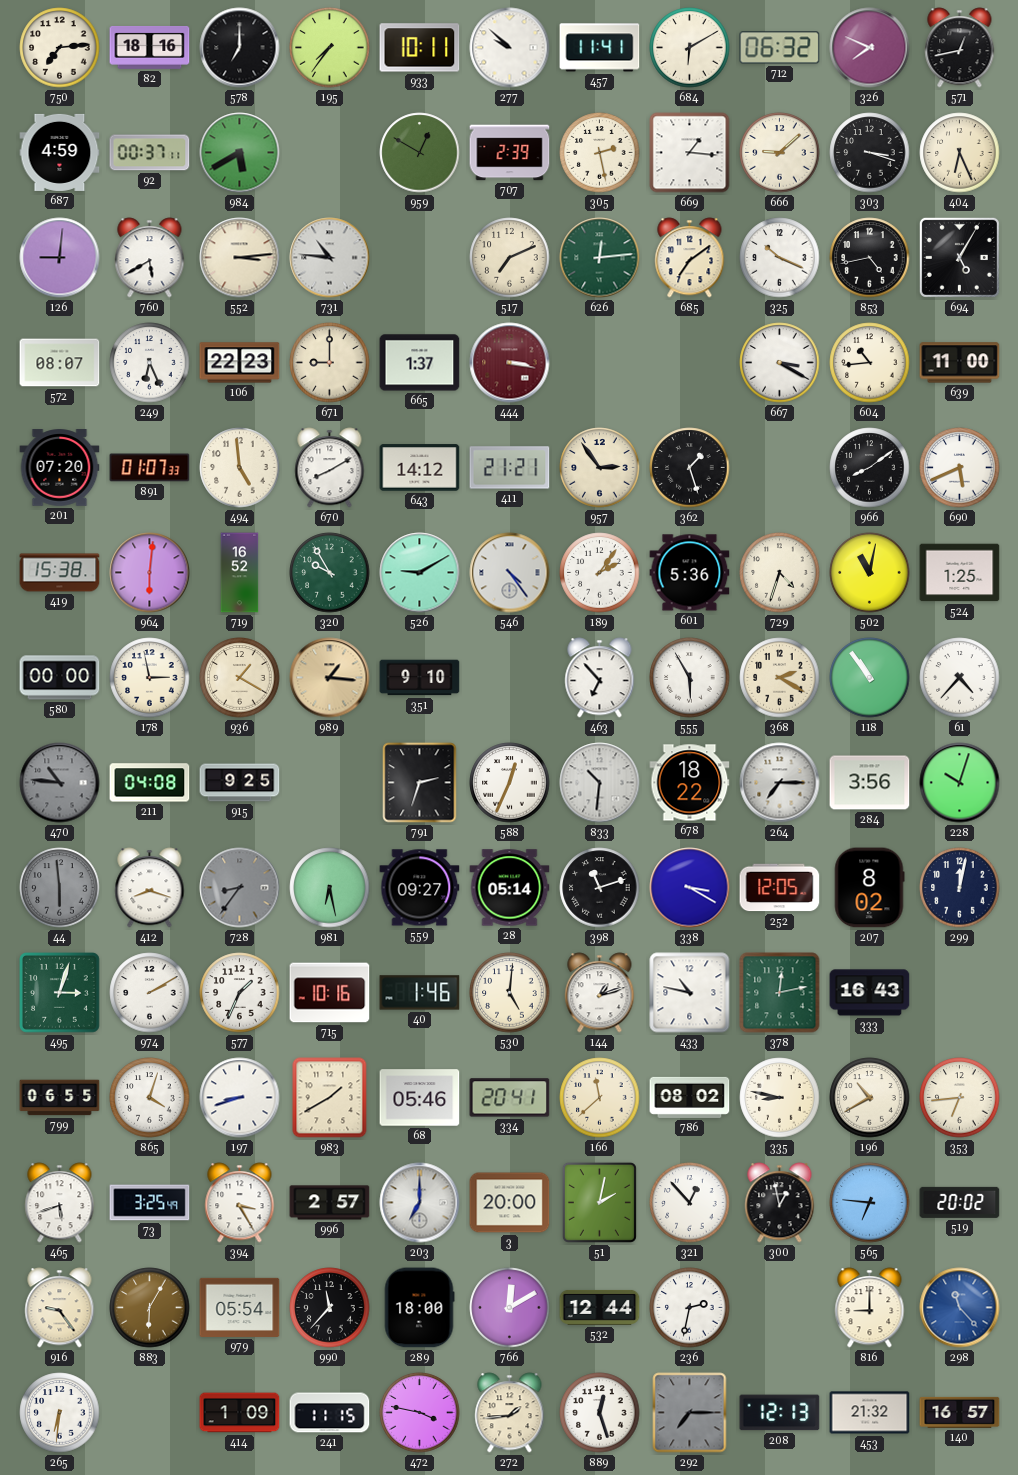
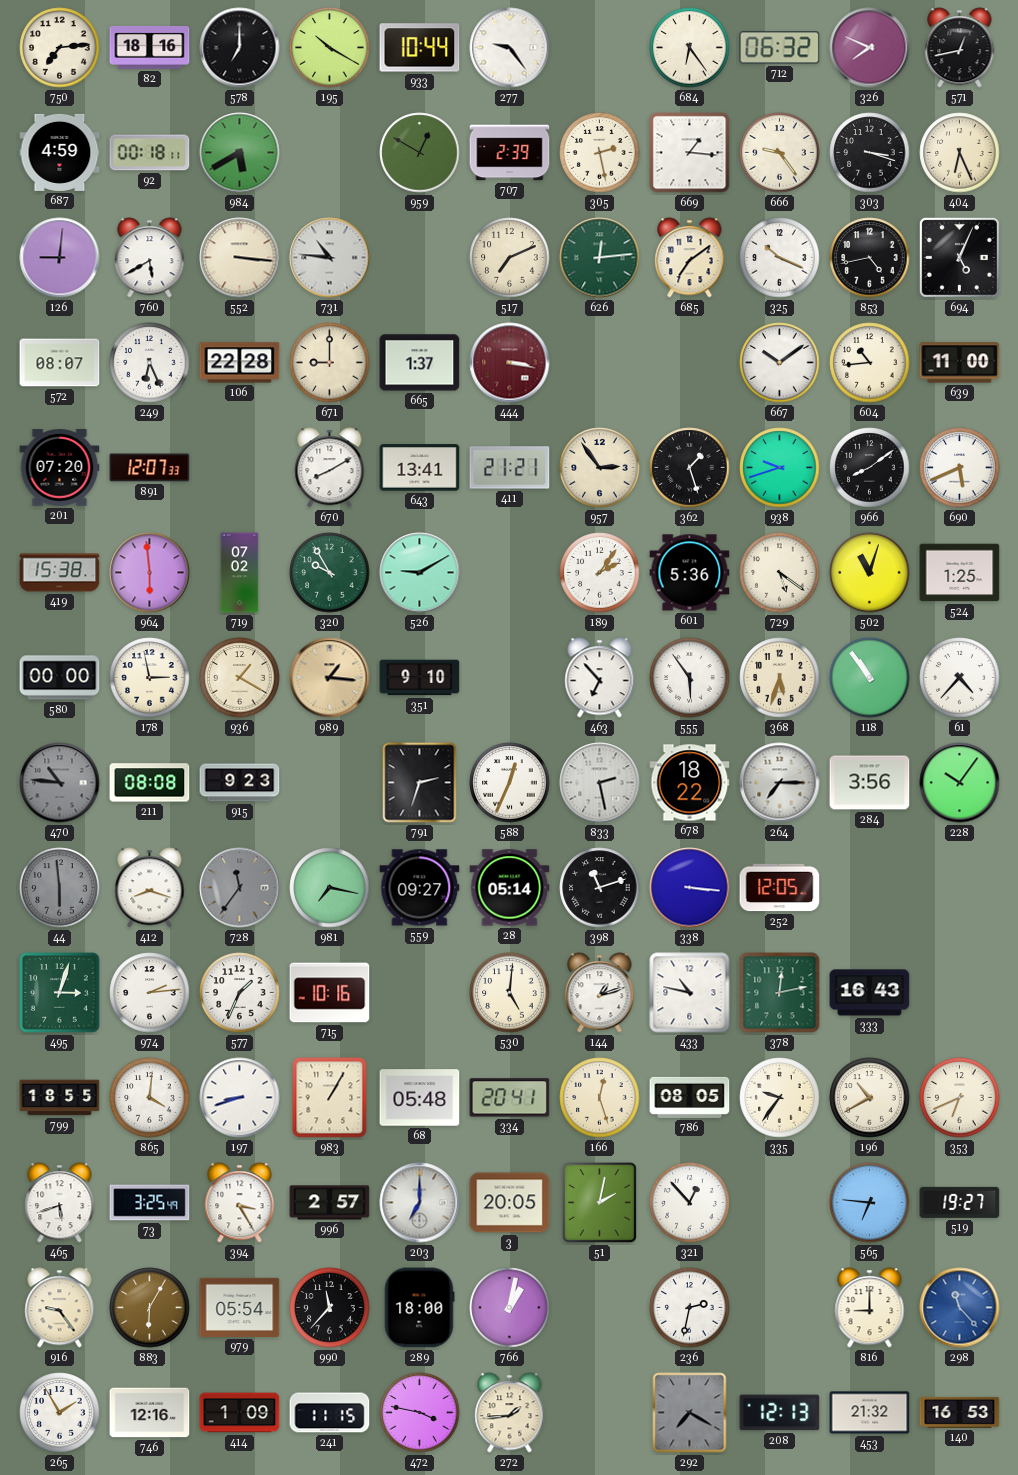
195: 7:36 -> 10:20
933: 10:11 -> 10:44
277: 9:52 -> 9:24
457: 11:41 -> none
684: 6:10 -> 6:24
92: 00:37 -> 00:18
666: 9:08 -> 9:24
552: 3:14 -> 3:16
694: 5:05 -> 5:04
106: 22:23 -> 22:28
667: 3:20 -> 10:09
891: 01:07 -> 12:07
494: 4:59 -> none
643: 14:12 -> 13:41
938: none -> 9:42
964: 6:01 -> 5:59
719: 16:52 -> 07:02
546: 4:24 -> none
729: 4:33 -> 5:21
502: 11:02 -> 11:03
555: 5:55 -> 5:54
368: 2:20 -> 5:33
211: 04:08 -> 08:08
915: 9:25 -> 9:23
833: 10:31 -> 2:28
228: 10:03 -> 10:06
728: 8:36 -> 11:36
981: 6:28 -> 7:17
338: 3:20 -> 3:16
207: 8:02 -> none
299: 12:02 -> none
974: 2:10 -> 2:14
40: 1:46 -> none
799: 06:55 -> 18:55
865: 4:03 -> 4:01
983: 1:40 -> 1:05
68: 05:46 -> 05:48
166: 11:38 -> 12:27
786: 08:02 -> 08:05
335: 8:47 -> 9:36
353: 6:44 -> 6:41
3: 20:00 -> 20:05
300: 12:58 -> none
519: 20:02 -> 19:27
766: 12:10 -> 1:02
532: 12:44 -> none
265: 6:31 -> 1:55
746: none -> 12:16
889: 12:27 -> none
292: 7:15 -> 7:20
140: 16:57 -> 16:53
